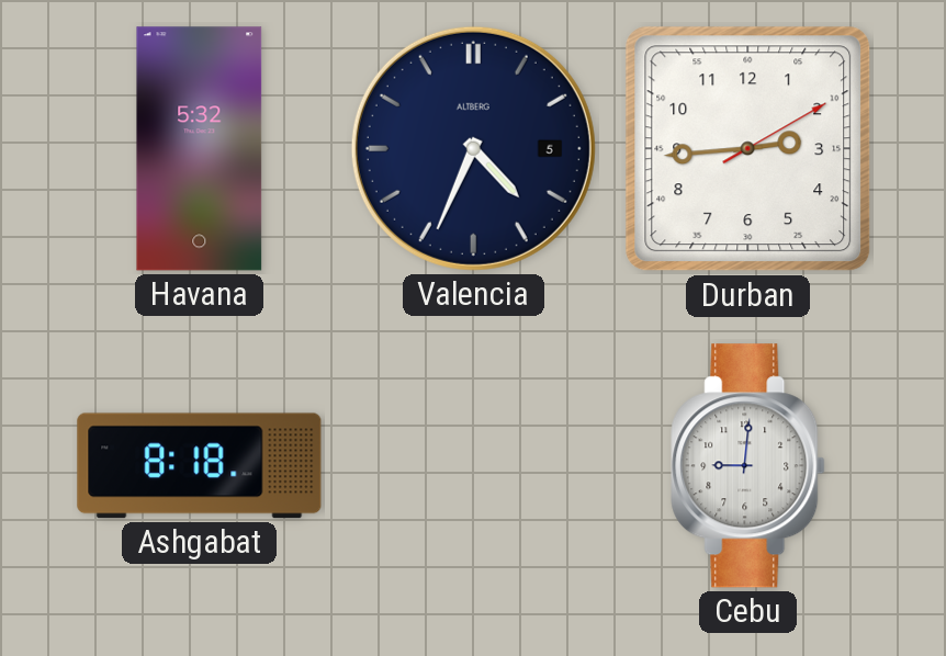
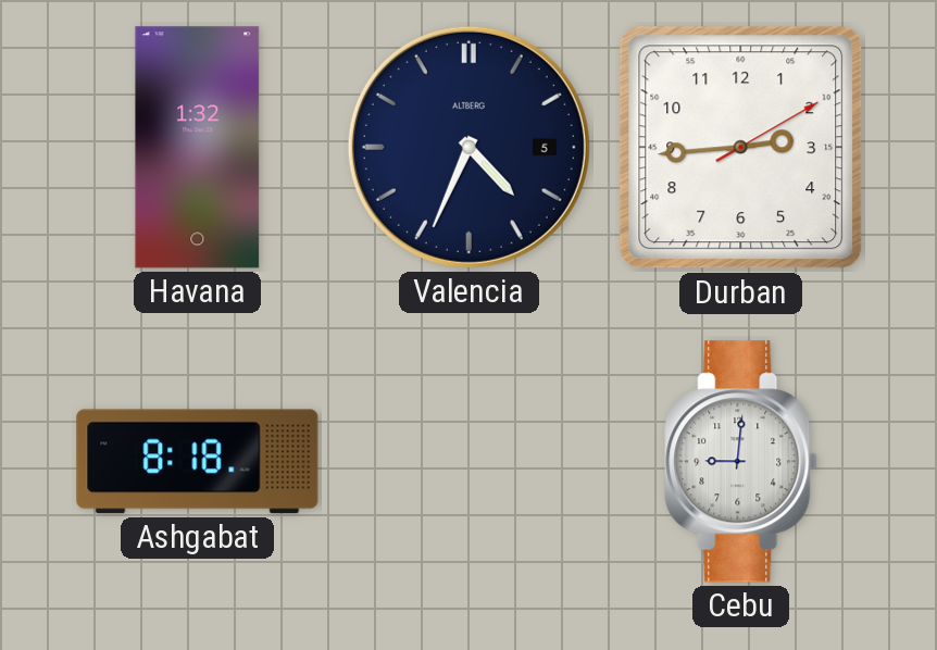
Havana: 5:32 -> 1:32
